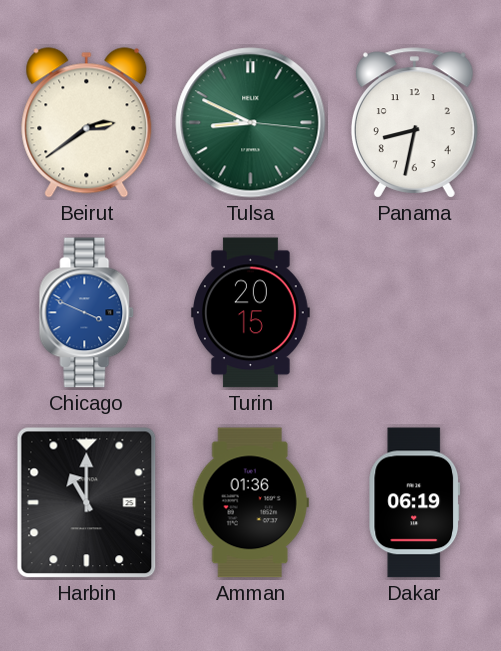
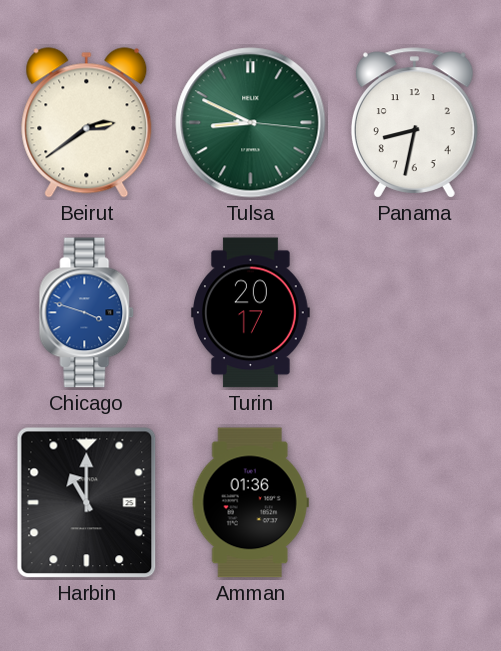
Chicago: 3:49 -> 3:48
Turin: 20:15 -> 20:17
Dakar: 06:19 -> none
